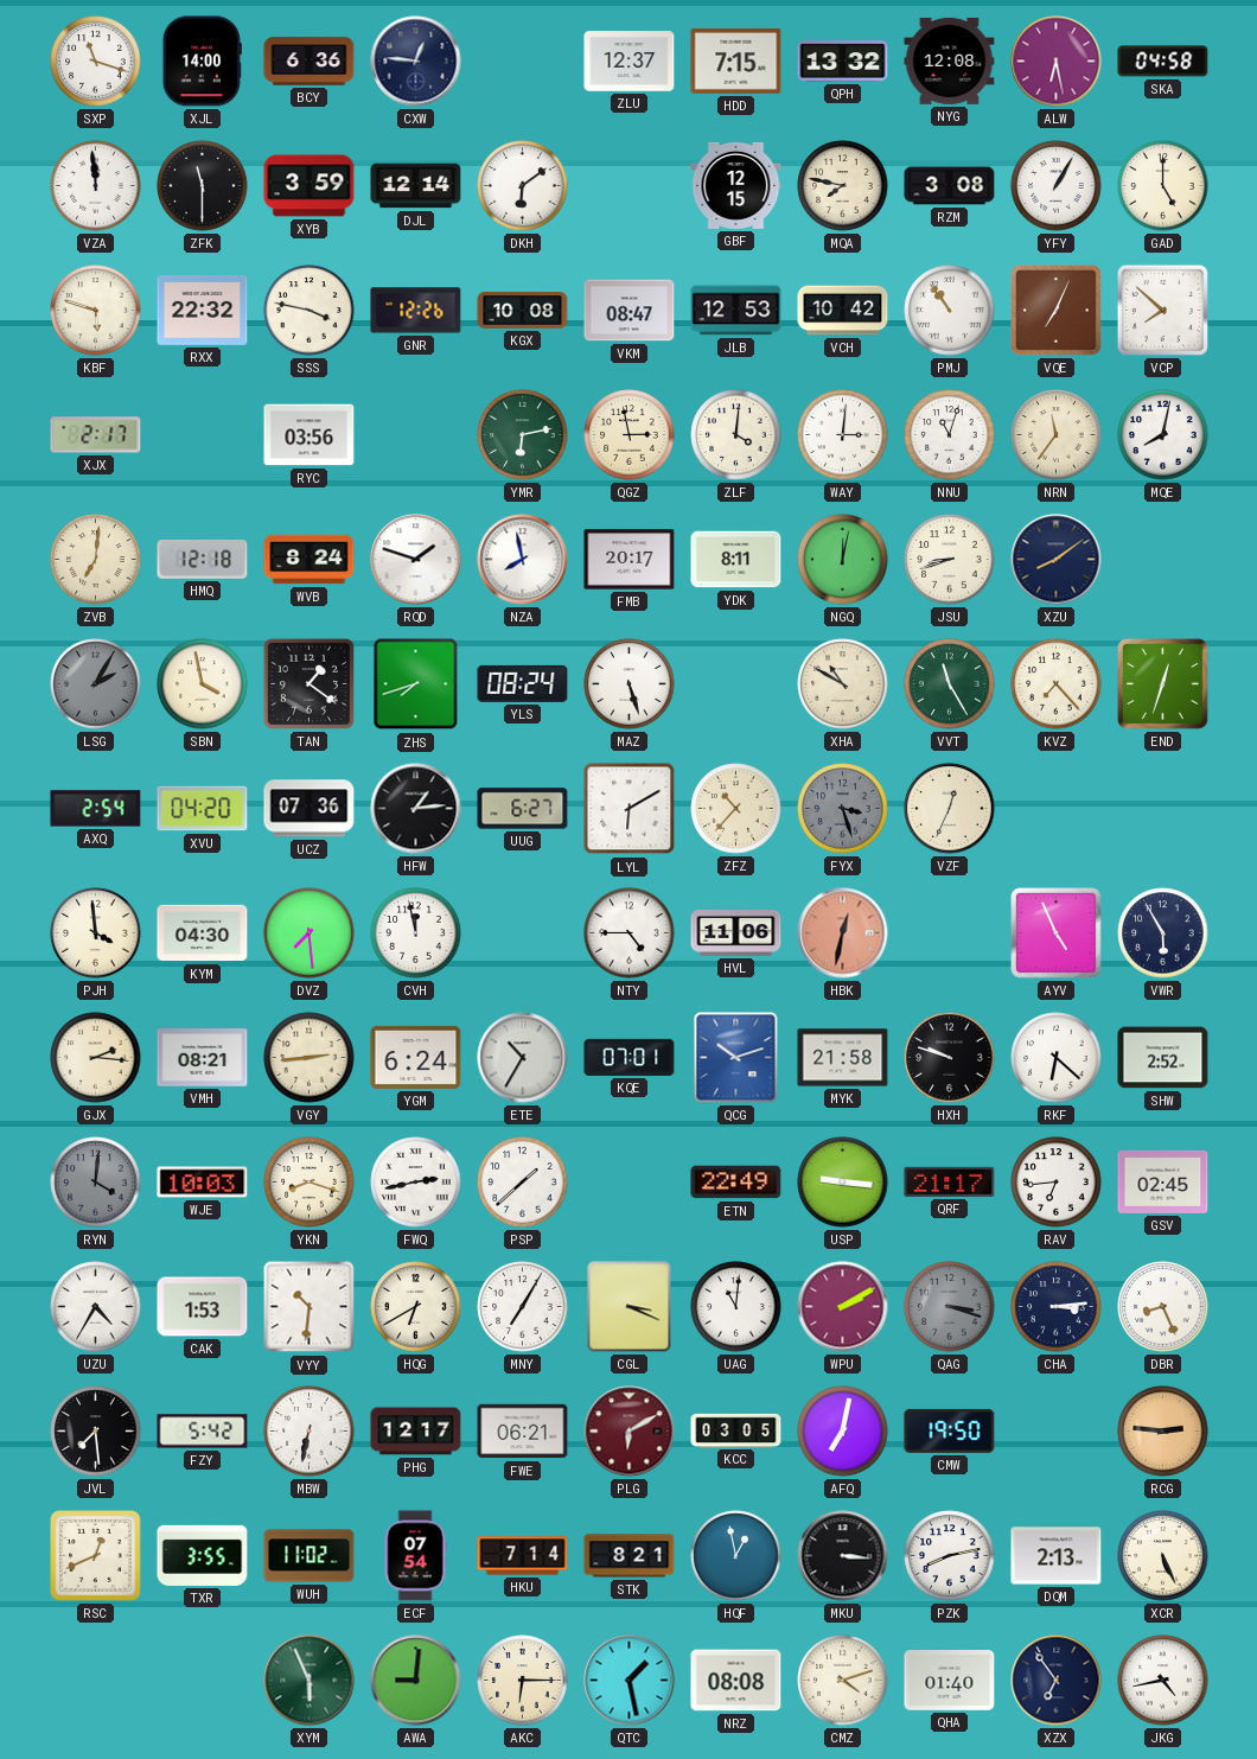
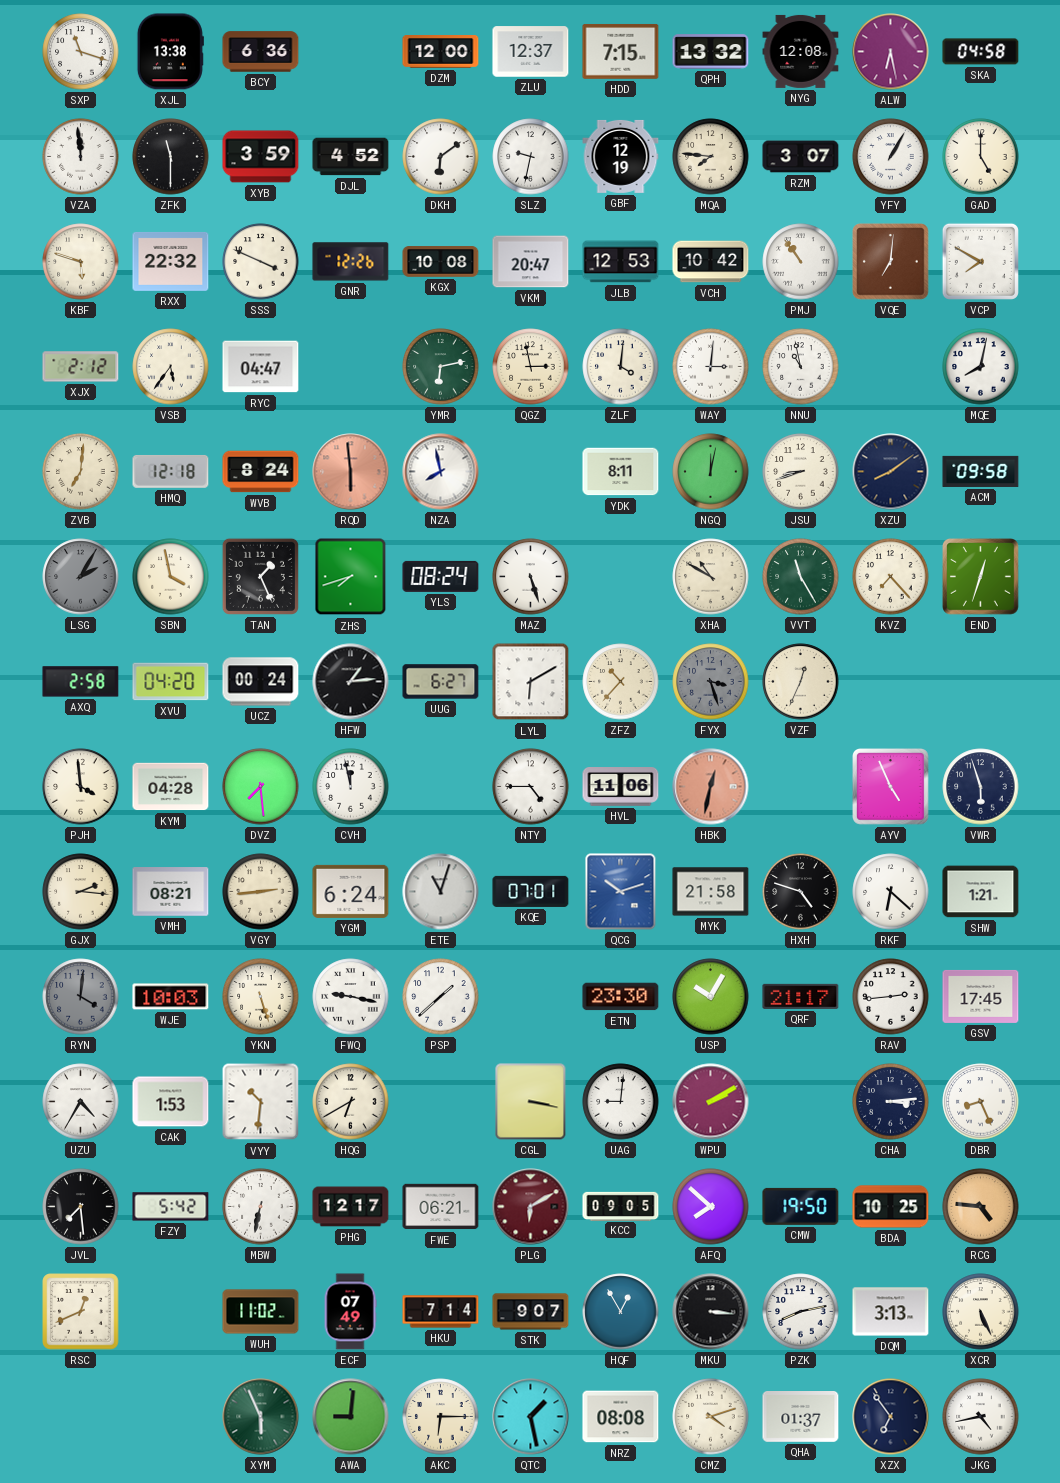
XJL: 14:00 -> 13:38
CXW: 12:46 -> none
DZM: none -> 12:00
DJL: 12:14 -> 4:52
SLZ: none -> 9:32
GBF: 12:15 -> 12:19
MQA: 7:47 -> 7:46
RZM: 3:08 -> 3:07
SSS: 3:47 -> 3:49
VKM: 08:47 -> 20:47
VQE: 7:04 -> 7:01
VCP: 7:52 -> 7:50
XJX: 2:17 -> 2:12
VSB: none -> 5:36
RYC: 03:56 -> 04:47
NNU: 11:03 -> 10:58
NRN: 11:36 -> none
RQD: 1:48 -> 5:59
RQD dial: white -> salmon
FMB: 20:17 -> none
ACM: none -> 09:58
TAN: 1:21 -> 1:26
AXQ: 2:54 -> 2:58
UCZ: 07:36 -> 00:24
KYM: 04:30 -> 04:28
VWR: 5:55 -> 5:57
ETE: 10:35 -> 11:03
HXH: 9:48 -> 4:48
SHW: 2:52 -> 1:21
YKN: 8:18 -> 5:27
FWQ: 2:43 -> 9:17
ETN: 22:49 -> 23:30
USP: 9:16 -> 10:05
RAV: 6:44 -> 2:44
GSV: 02:45 -> 17:45
MNY: 7:05 -> none
CGL: 3:19 -> 3:17
UAG: 11:01 -> 9:01
QAG: 3:18 -> none
KCC: 03:05 -> 09:05
AFQ: 7:02 -> 7:52
BDA: none -> 10:25
RCG: 2:46 -> 4:46
TXR: 3:55 -> none
ECF: 07:54 -> 07:49
STK: 8:21 -> 9:07
HQF: 12:58 -> 12:55
DQM: 2:13 -> 3:13
QHA: 01:40 -> 01:37
